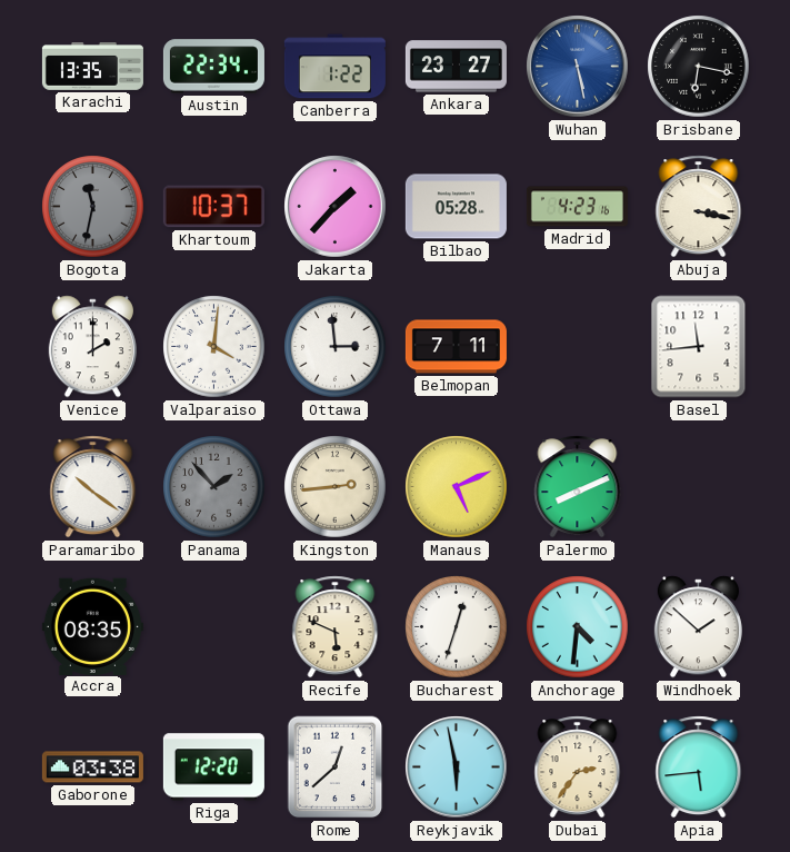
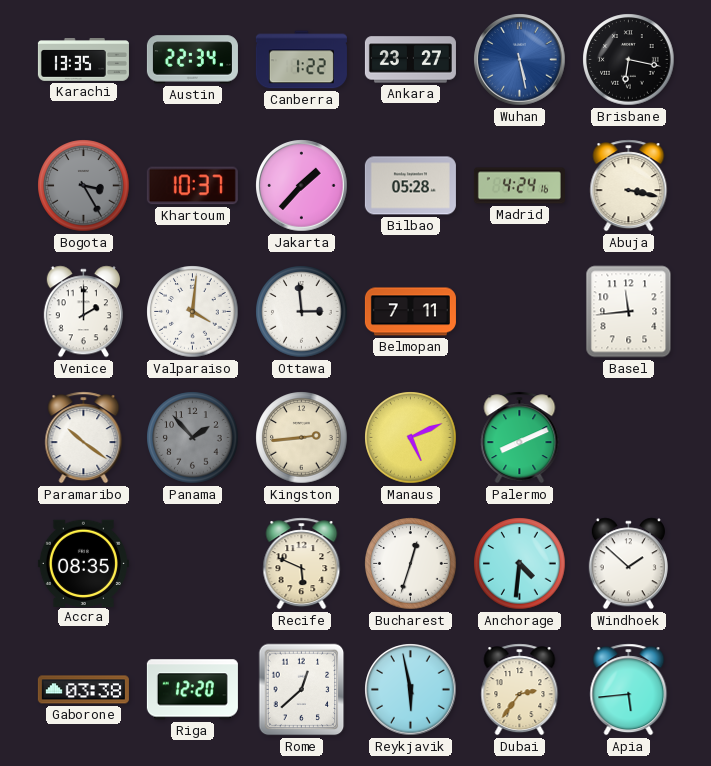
Bogota: 11:32 -> 3:25
Madrid: 4:23 -> 4:24
